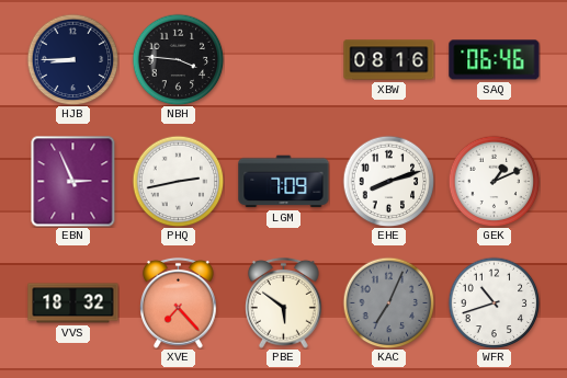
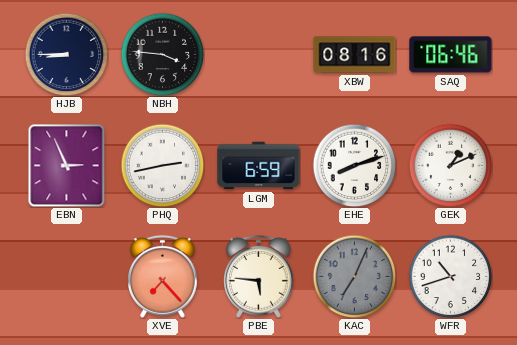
LGM: 7:09 -> 6:59
VVS: 18:32 -> none
PBE: 5:51 -> 5:46
